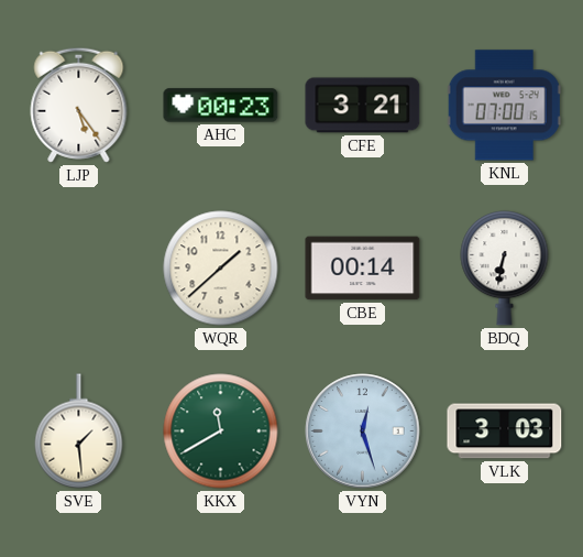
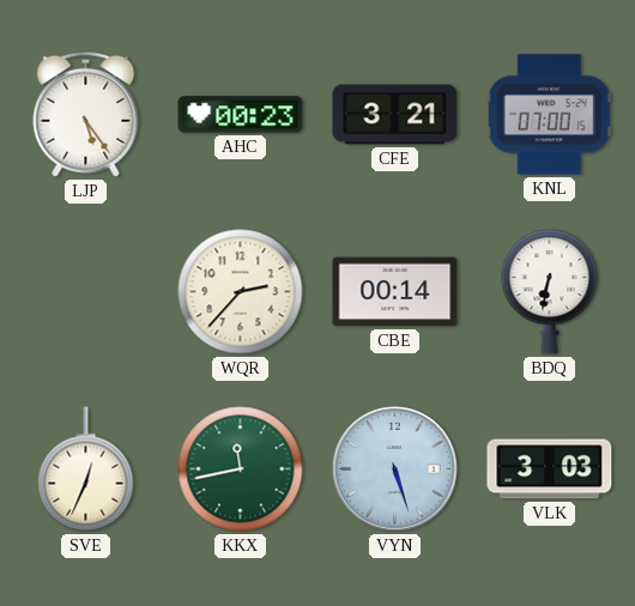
WQR: 1:38 -> 2:37
SVE: 1:29 -> 12:34
KKX: 11:40 -> 11:43
VYN: 12:27 -> 5:27
